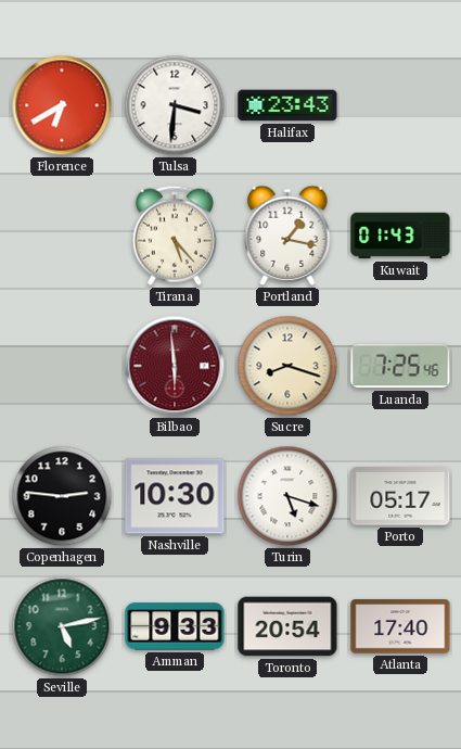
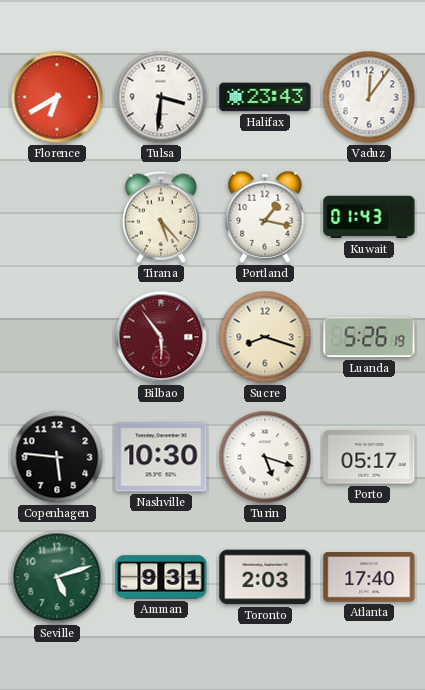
Vaduz: none -> 12:06
Bilbao: 5:59 -> 5:54
Luanda: 7:25 -> 5:26
Copenhagen: 2:46 -> 5:46
Seville: 5:13 -> 5:12
Amman: 9:33 -> 9:31
Toronto: 20:54 -> 2:03
